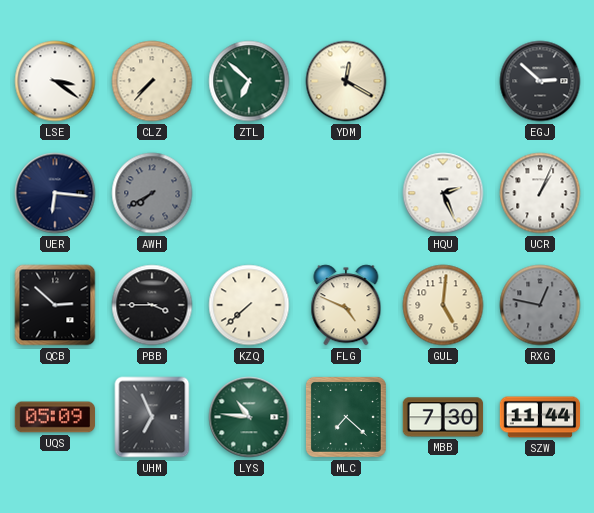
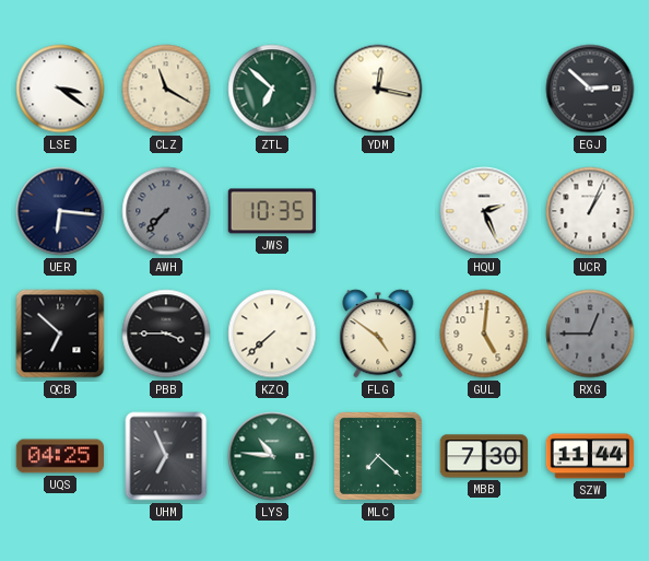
CLZ: 7:37 -> 11:20
YDM: 12:20 -> 12:17
AWH: 7:40 -> 7:37
JWS: none -> 10:35
QCB: 2:52 -> 6:52
FLG: 4:49 -> 4:51
RXG: 12:47 -> 12:45
UQS: 05:09 -> 04:25
